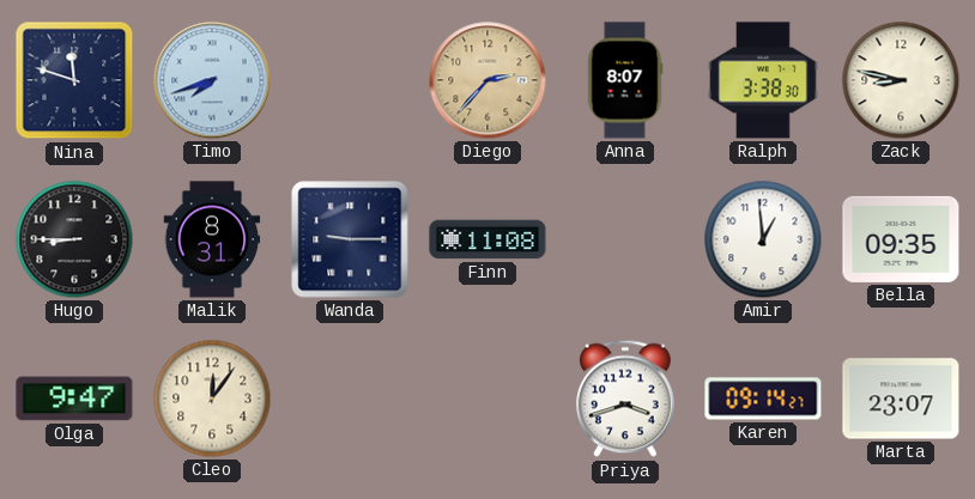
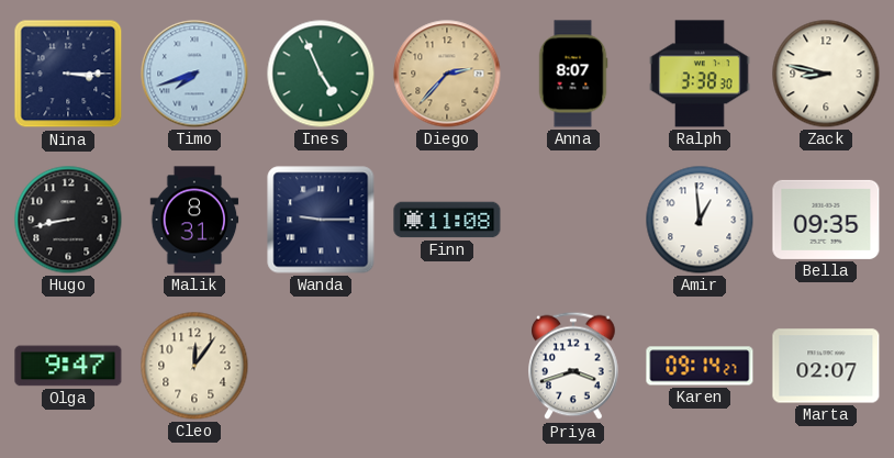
Nina: 11:48 -> 3:15
Ines: none -> 4:56
Hugo: 8:45 -> 8:43
Marta: 23:07 -> 02:07
